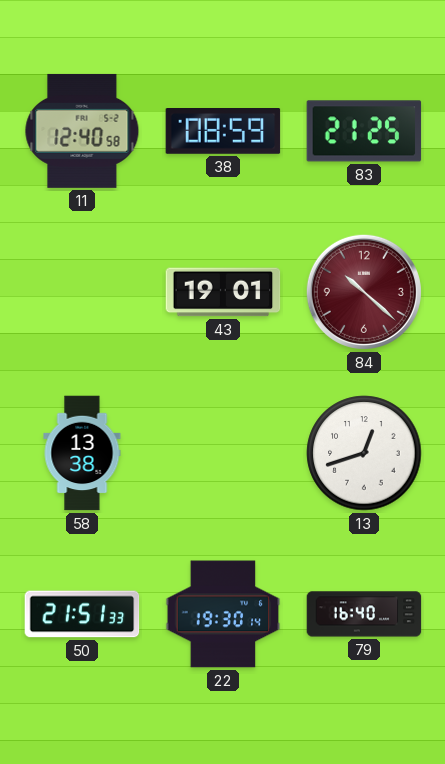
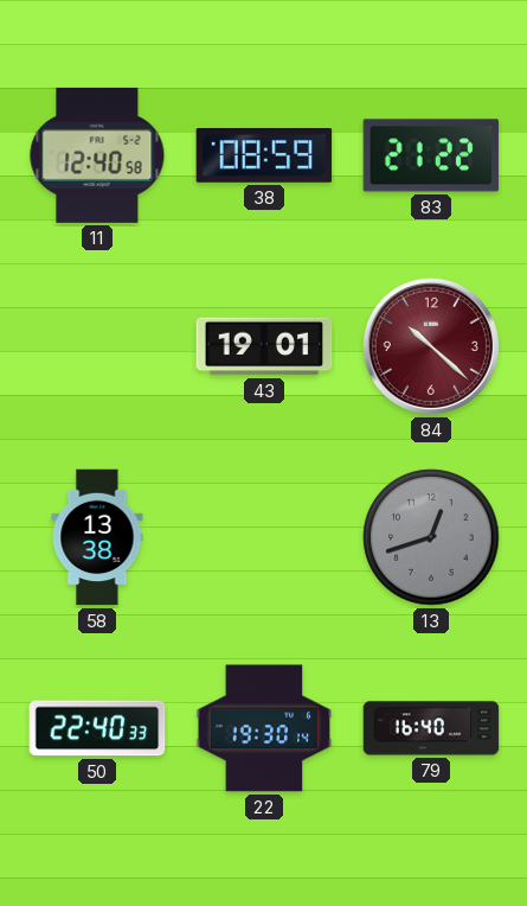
83: 21:25 -> 21:22
13 dial: white -> grey
50: 21:51 -> 22:40
